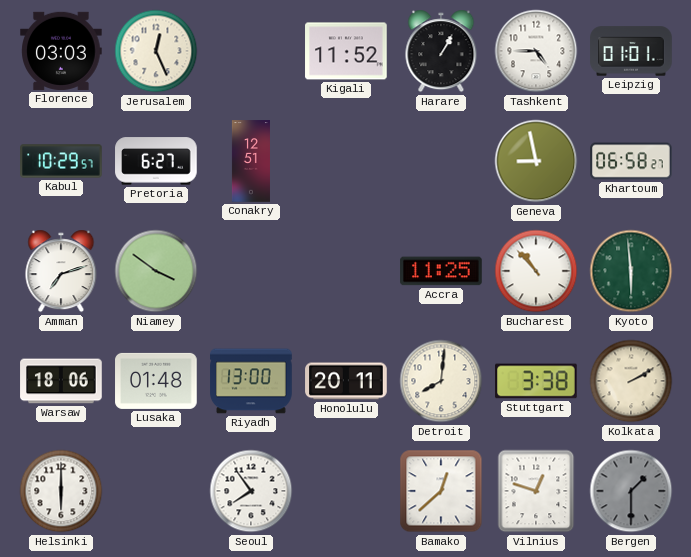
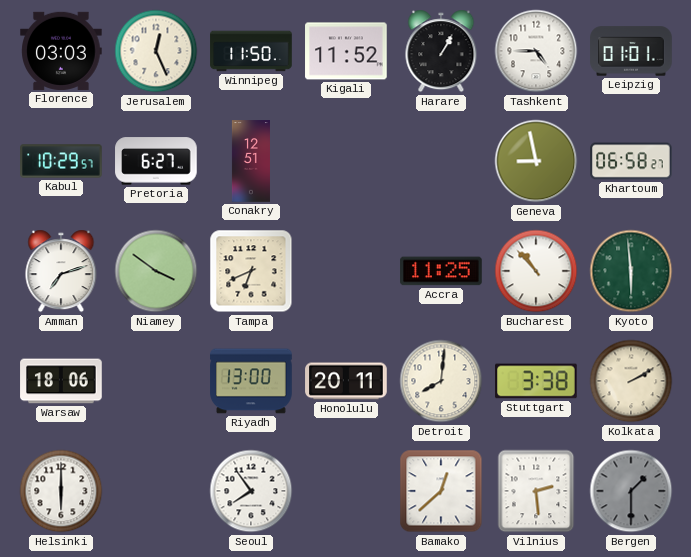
Winnipeg: none -> 11:50
Tampa: none -> 6:41
Lusaka: 01:48 -> none
Vilnius: 12:48 -> 2:29
